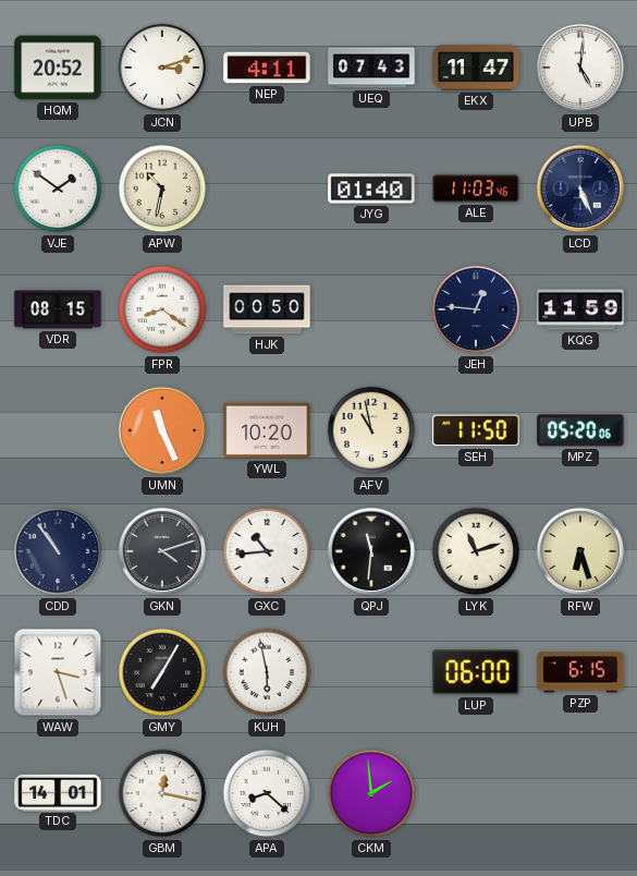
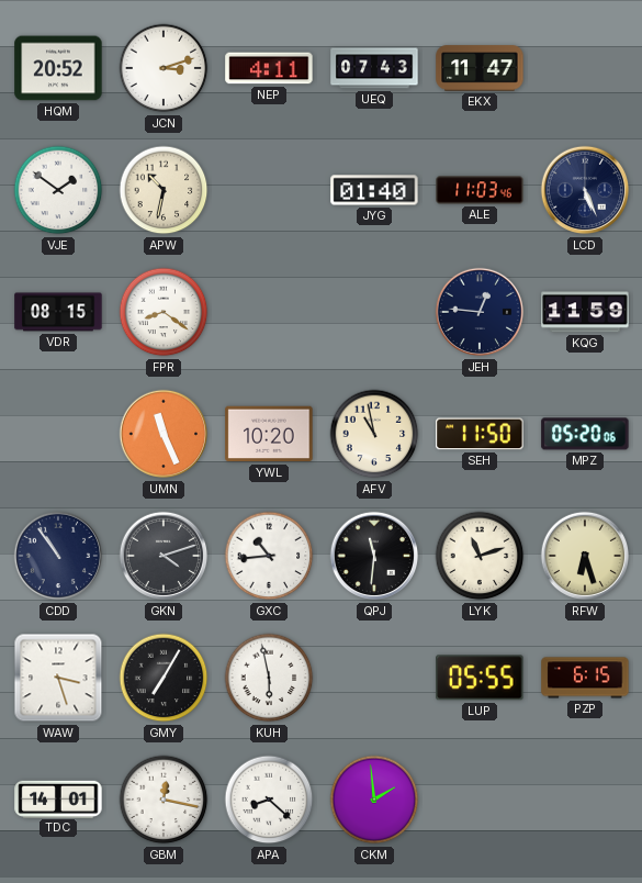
UPB: 5:01 -> none
HJK: 00:50 -> none
LUP: 06:00 -> 05:55
